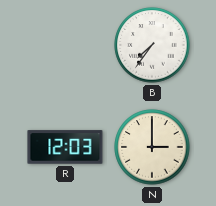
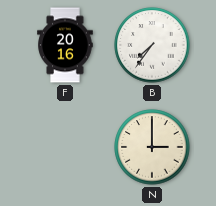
F: none -> 20:16
R: 12:03 -> none
